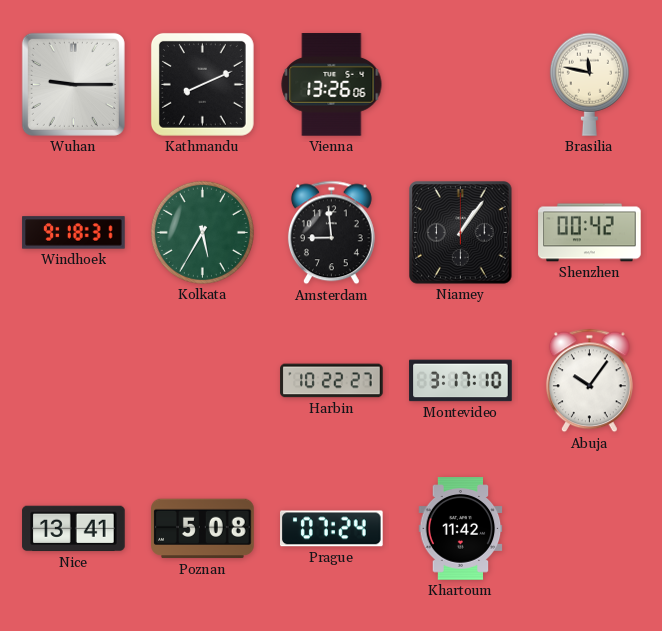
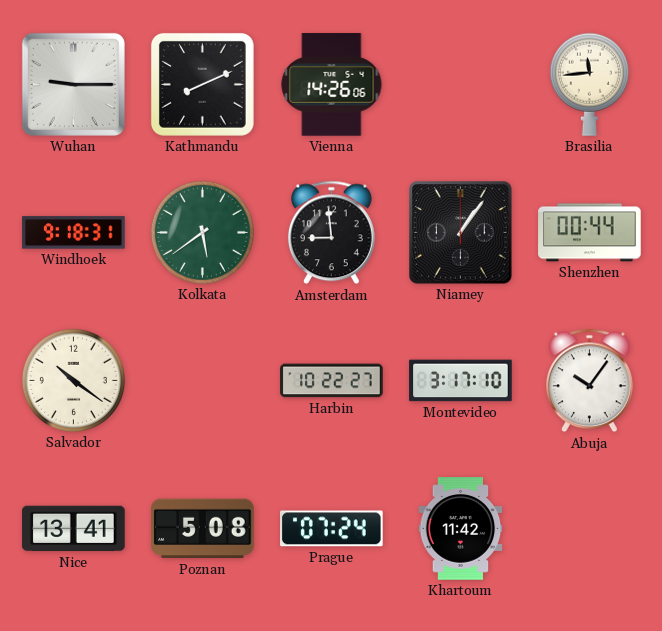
Vienna: 13:26 -> 14:26
Brasilia: 11:47 -> 11:44
Kolkata: 5:35 -> 5:39
Shenzhen: 00:42 -> 00:44
Salvador: none -> 10:21
